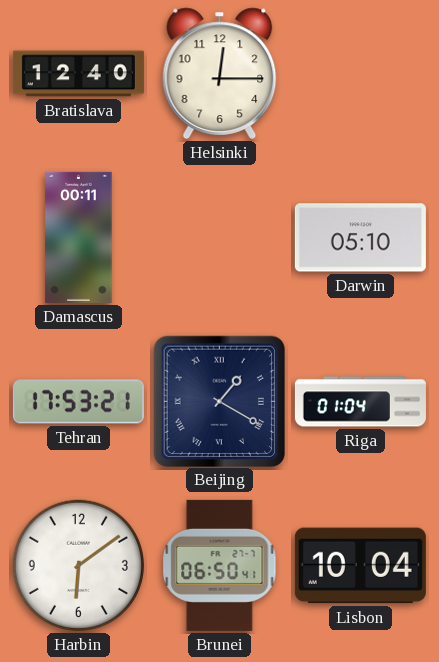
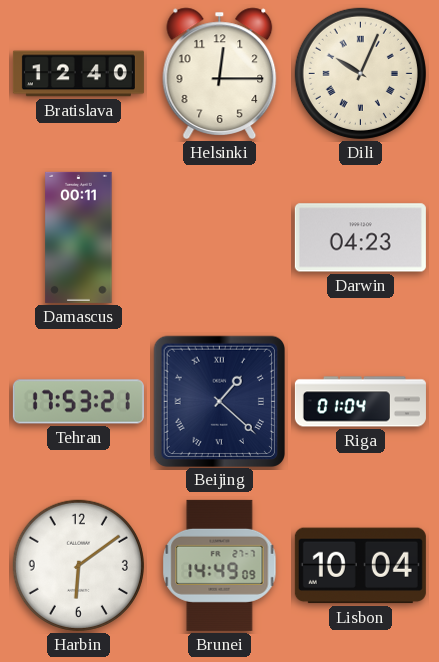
Dili: none -> 10:04
Darwin: 05:10 -> 04:23
Beijing: 1:20 -> 1:22
Brunei: 06:50 -> 14:49
